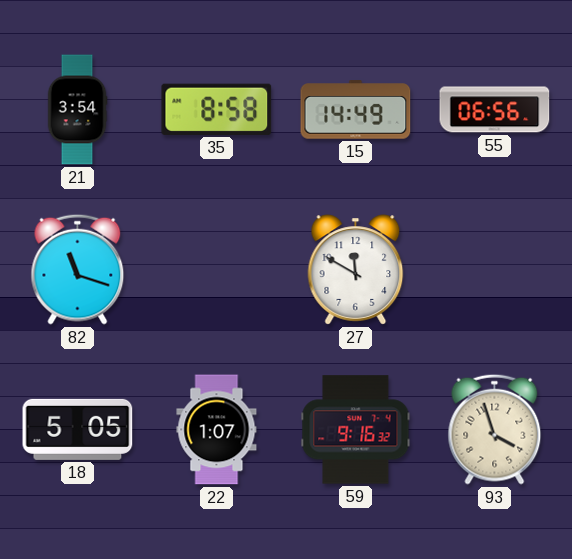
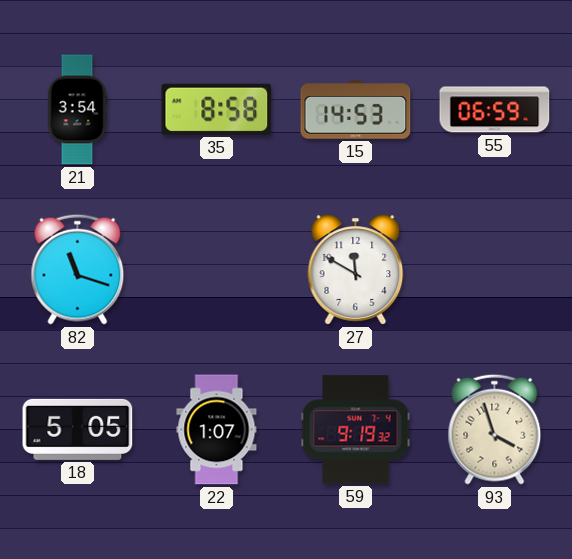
15: 14:49 -> 14:53
55: 06:56 -> 06:59
59: 9:16 -> 9:19
